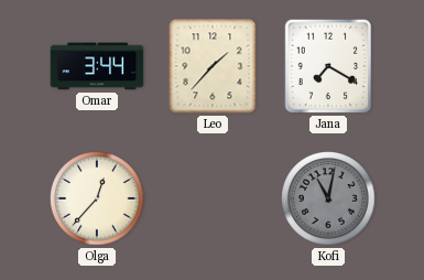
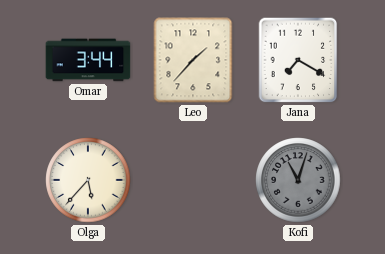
Olga: 12:37 -> 5:37
Kofi: 11:02 -> 11:03
